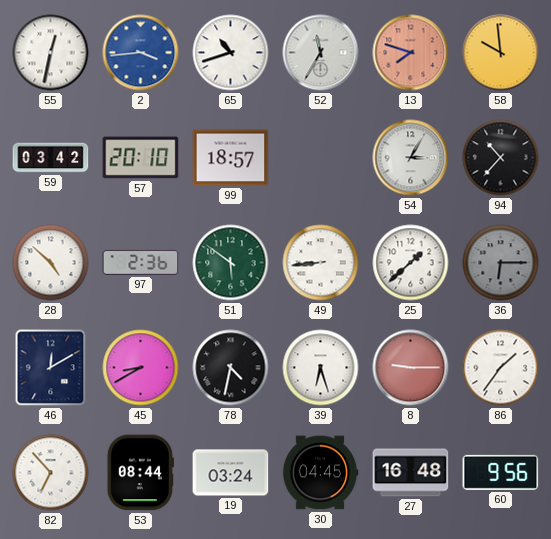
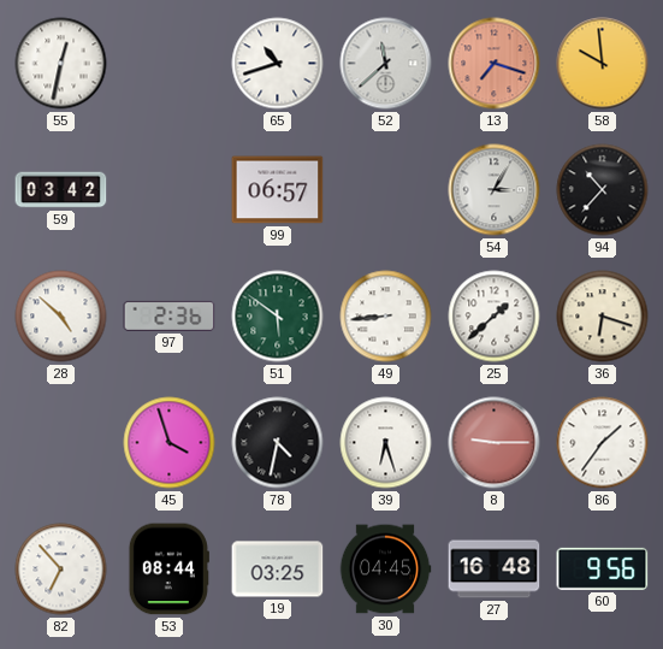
2: 3:44 -> none
52: 11:35 -> 11:38
13: 7:48 -> 7:18
57: 20:10 -> none
99: 18:57 -> 06:57
36: 6:15 -> 6:18
36 dial: grey -> cream
46: 12:10 -> none
45: 8:40 -> 3:57
19: 03:24 -> 03:25
